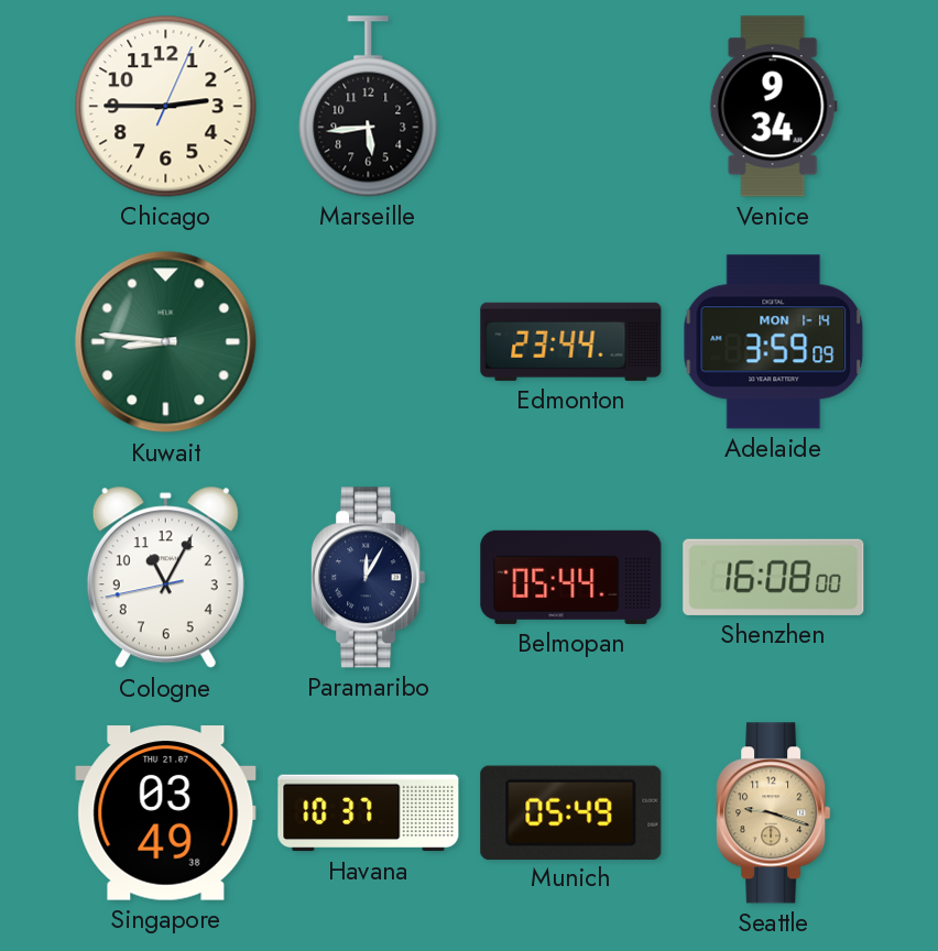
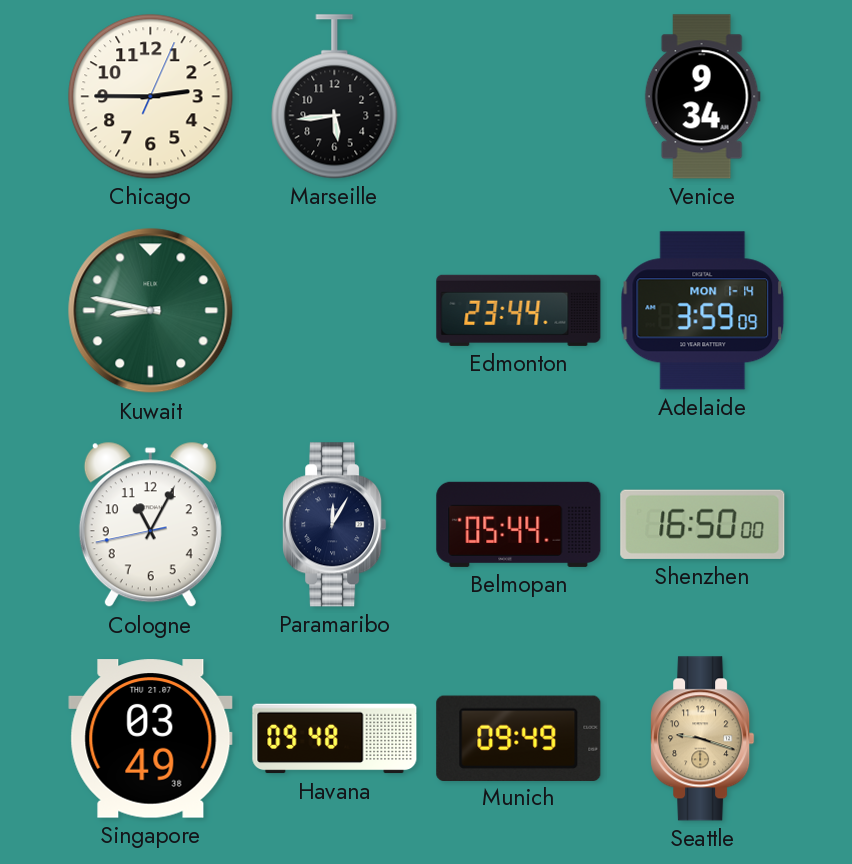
Kuwait: 8:46 -> 8:47
Shenzhen: 16:08 -> 16:50
Havana: 10:37 -> 09:48
Munich: 05:49 -> 09:49
